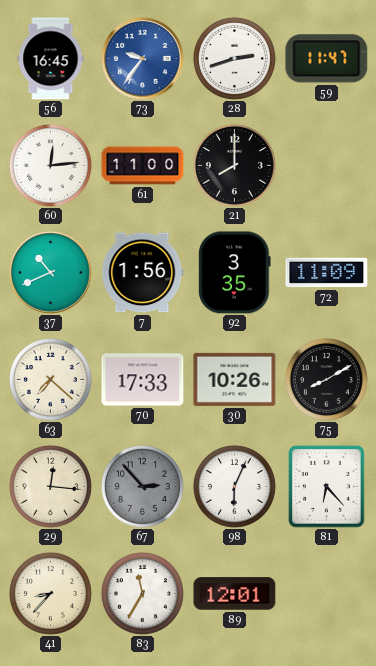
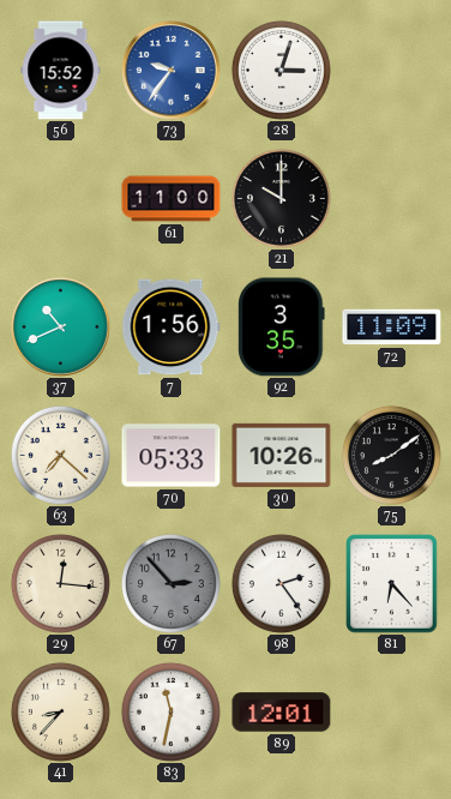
56: 16:45 -> 15:52
28: 2:42 -> 3:03
59: 11:47 -> none
60: 12:14 -> none
21: 8:00 -> 10:00
70: 17:33 -> 05:33
75: 8:10 -> 8:09
98: 6:04 -> 2:24
83: 11:35 -> 11:32
